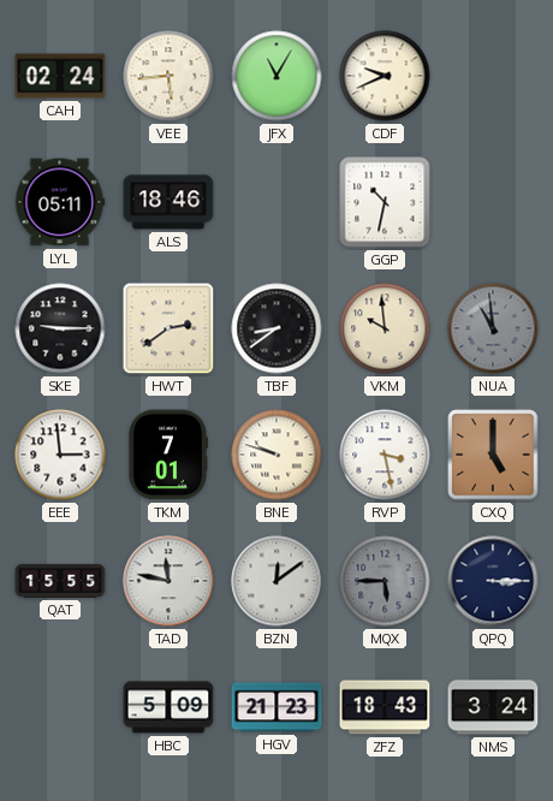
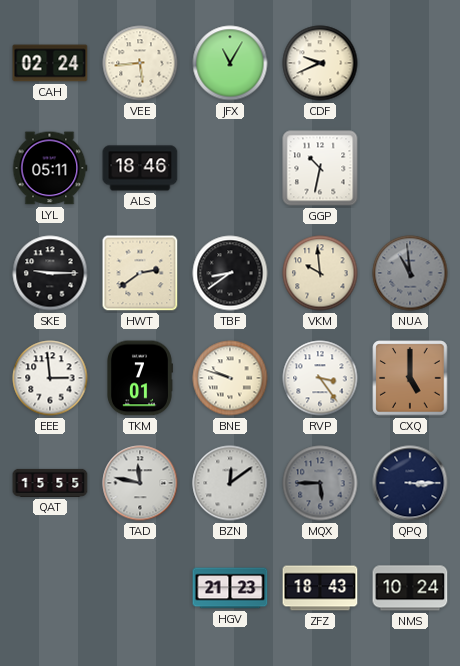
RVP: 3:28 -> 3:24
HBC: 5:09 -> none
NMS: 3:24 -> 10:24
